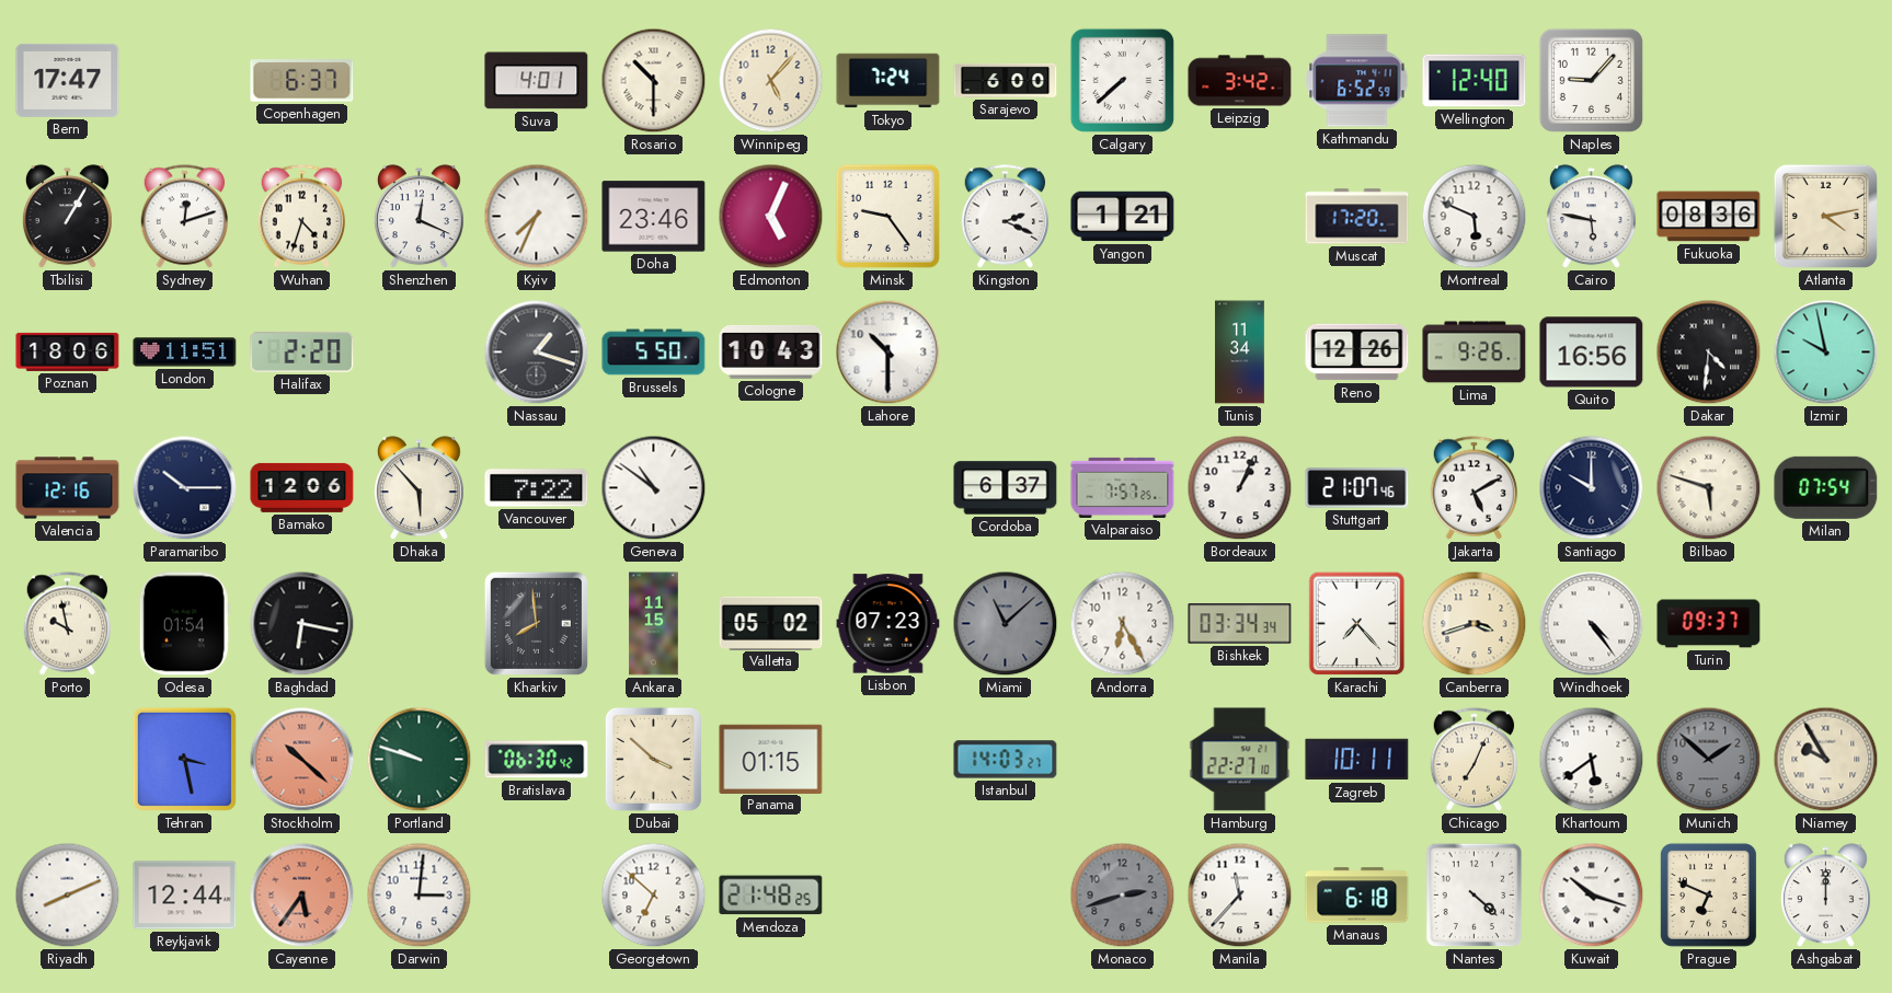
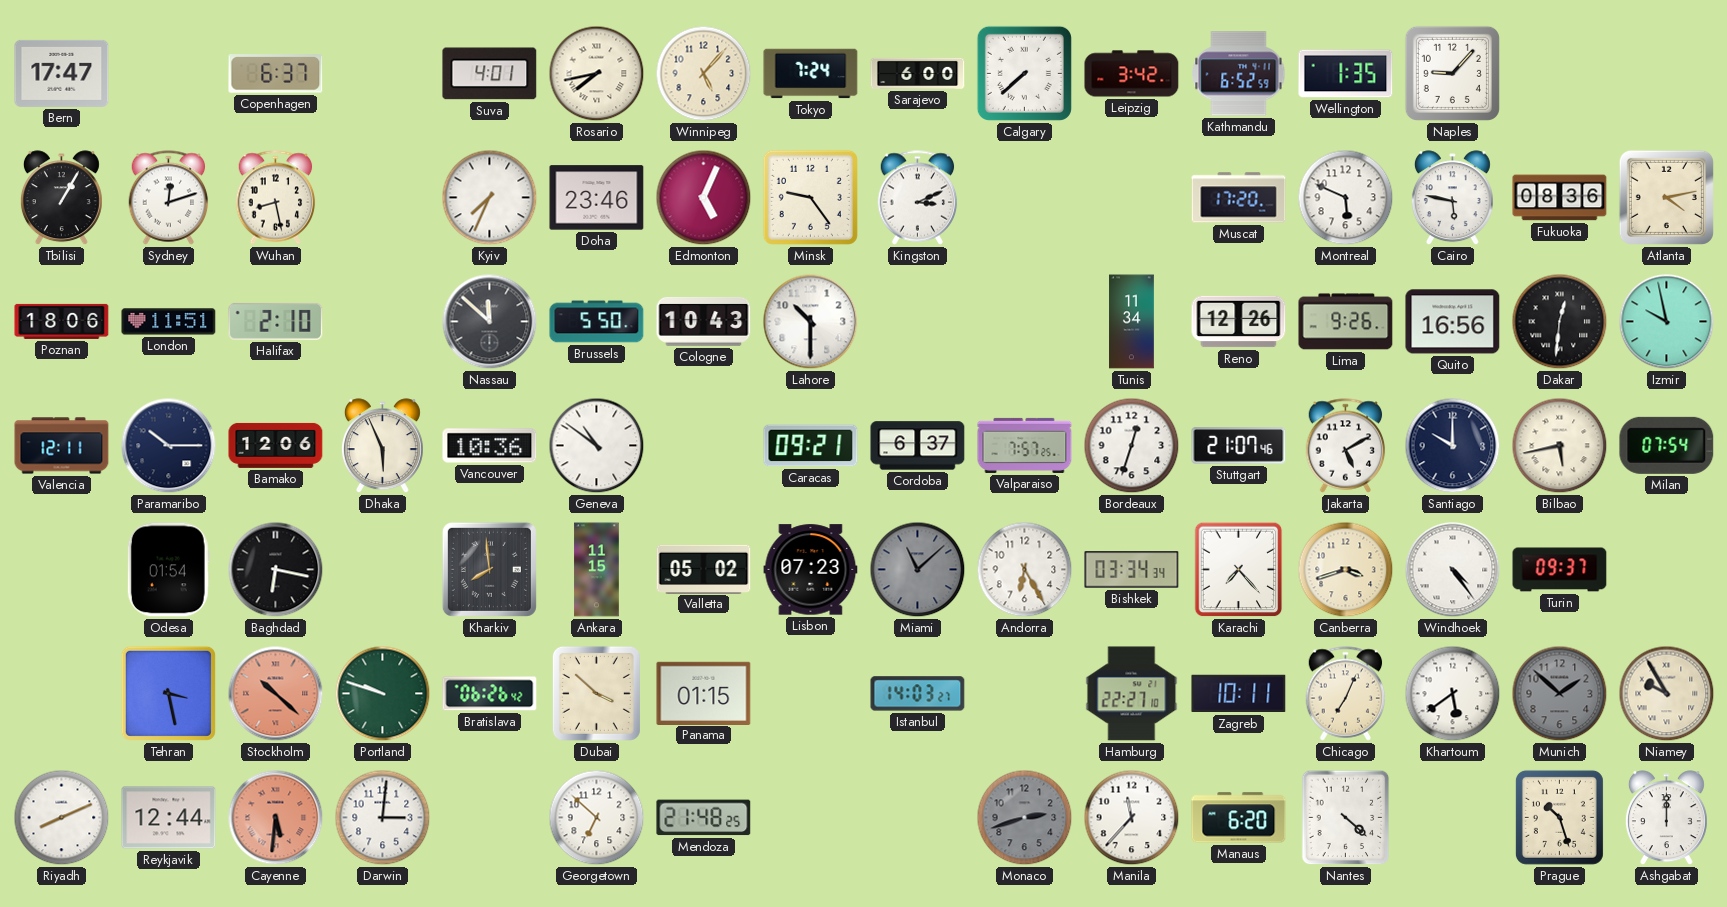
Rosario: 10:30 -> 7:43
Wellington: 12:40 -> 1:35
Wuhan: 4:33 -> 8:28
Shenzhen: 12:19 -> none
Kingston: 2:19 -> 3:11
Yangon: 1:21 -> none
Halifax: 2:20 -> 2:10
Nassau: 1:18 -> 11:52
Dakar: 4:31 -> 12:31
Valencia: 12:16 -> 12:11
Dhaka: 5:53 -> 5:56
Vancouver: 7:22 -> 10:36
Caracas: none -> 09:21
Bordeaux: 1:04 -> 12:33
Bilbao: 5:48 -> 5:43
Porto: 9:58 -> none
Bratislava: 06:30 -> 06:26
Cayenne: 5:36 -> 5:31
Manaus: 6:18 -> 6:20
Kuwait: 10:18 -> none
Prague: 6:49 -> 10:27
